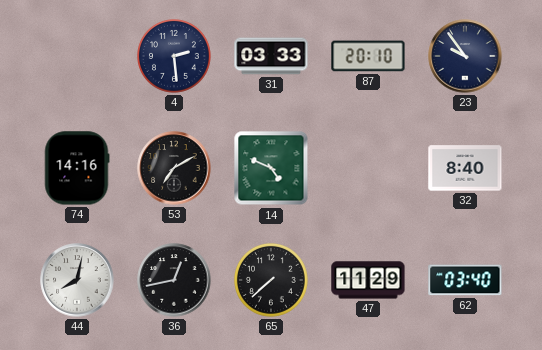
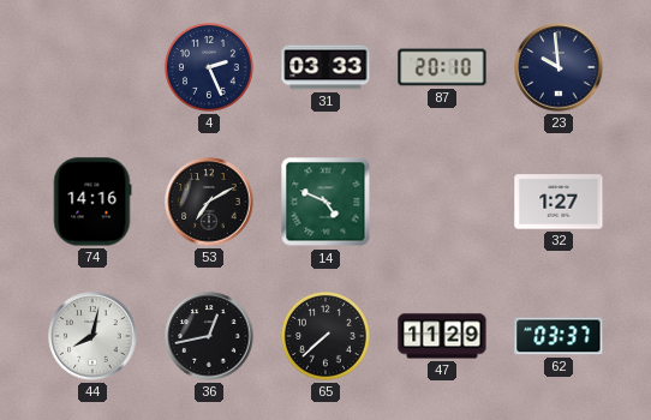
4: 2:29 -> 2:26
23: 9:54 -> 9:59
32: 8:40 -> 1:27
62: 03:40 -> 03:37
